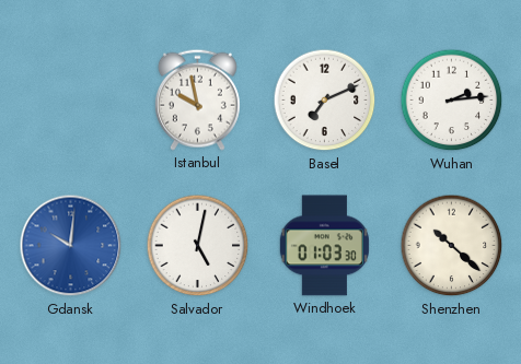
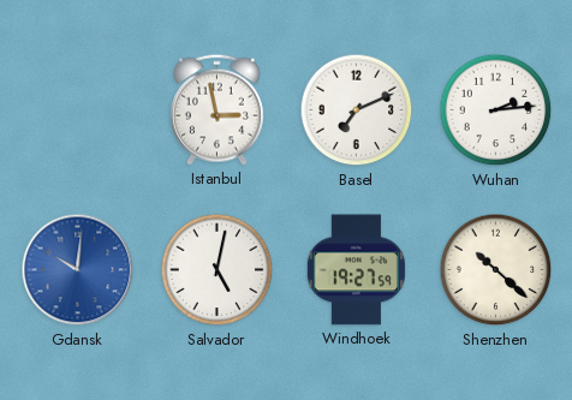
Istanbul: 9:58 -> 2:58
Windhoek: 01:03 -> 19:27
